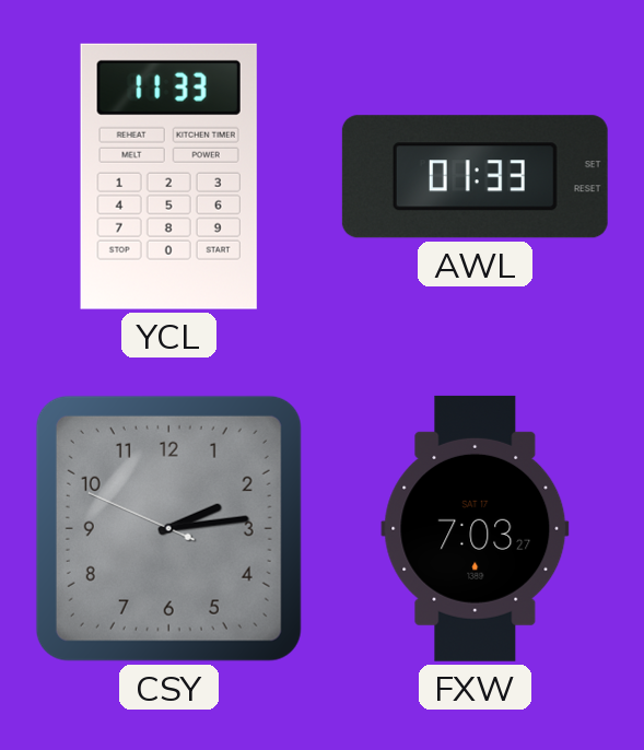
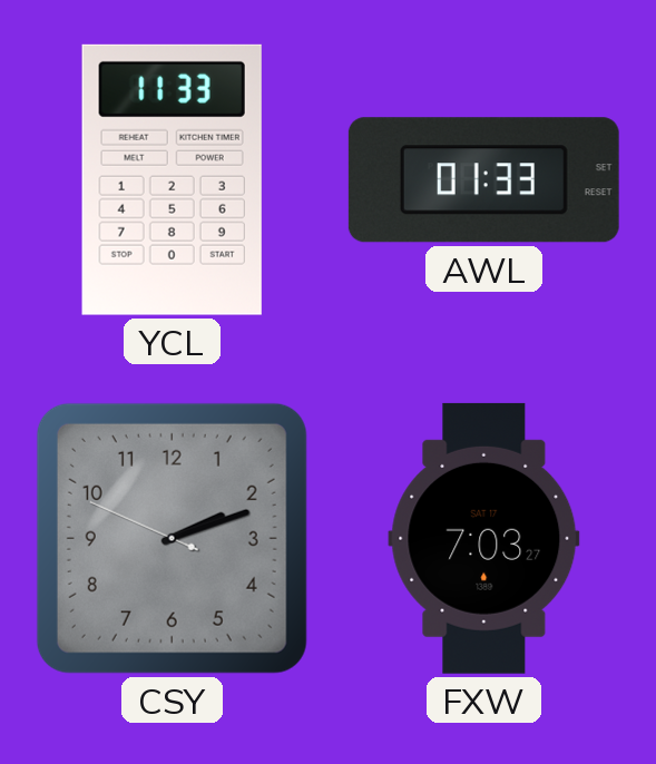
CSY: 2:13 -> 2:11
